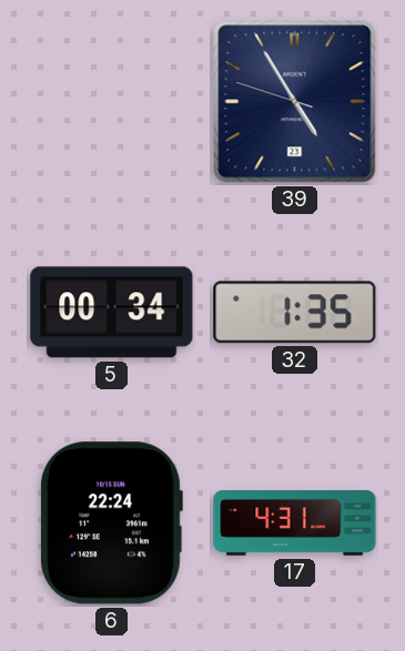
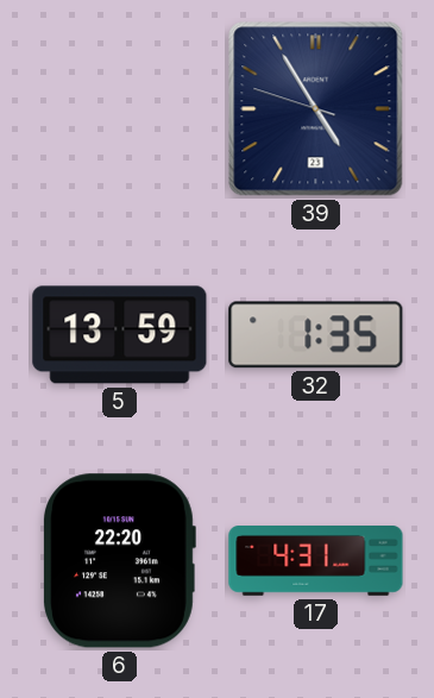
5: 00:34 -> 13:59
6: 22:24 -> 22:20
